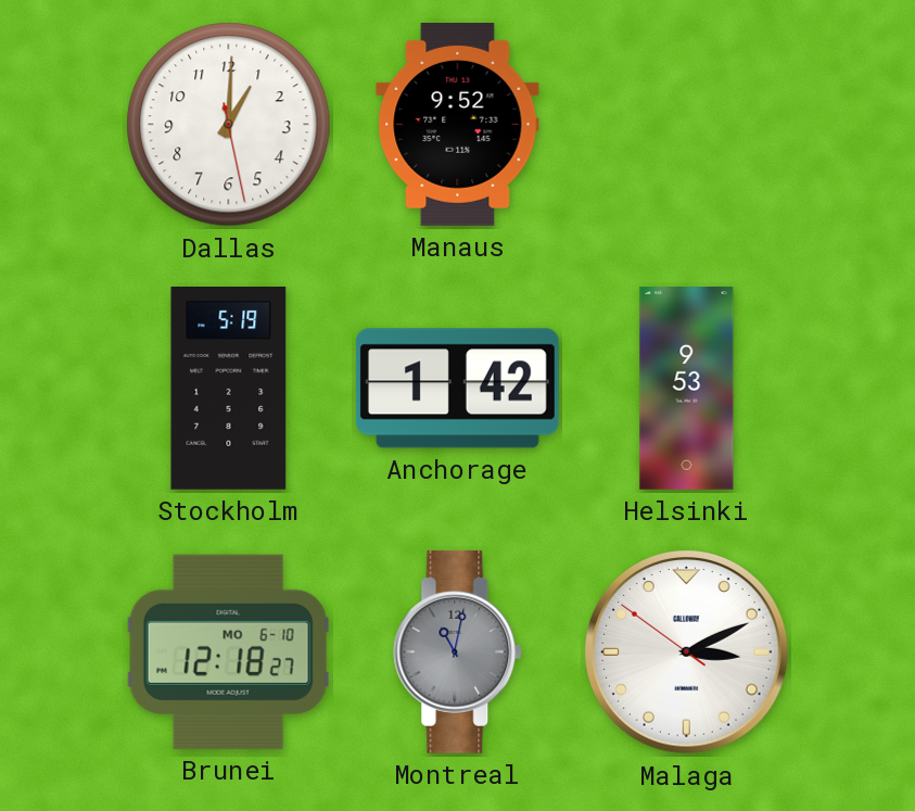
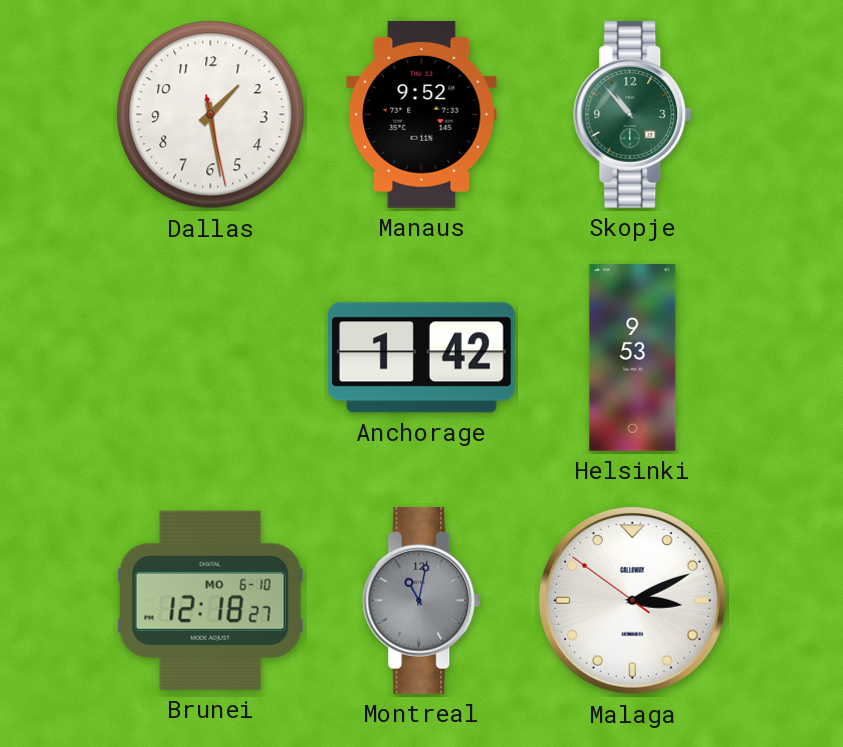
Dallas: 1:00 -> 1:28
Skopje: none -> 10:53
Stockholm: 5:19 -> none
